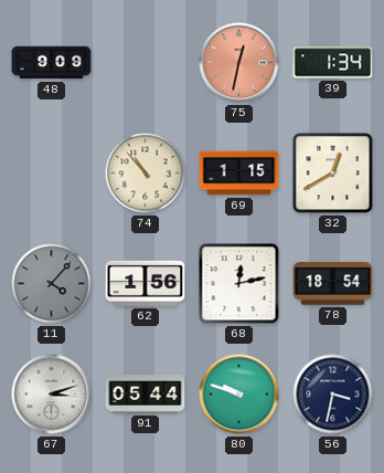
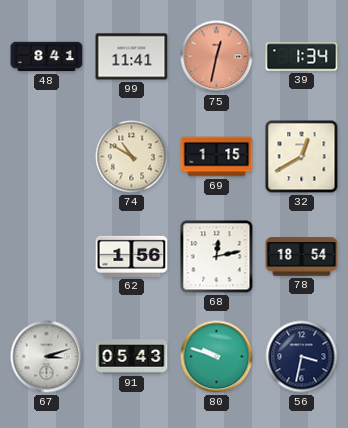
48: 9:09 -> 8:41
99: none -> 11:41
74: 10:53 -> 10:50
11: 4:07 -> none
91: 05:44 -> 05:43
